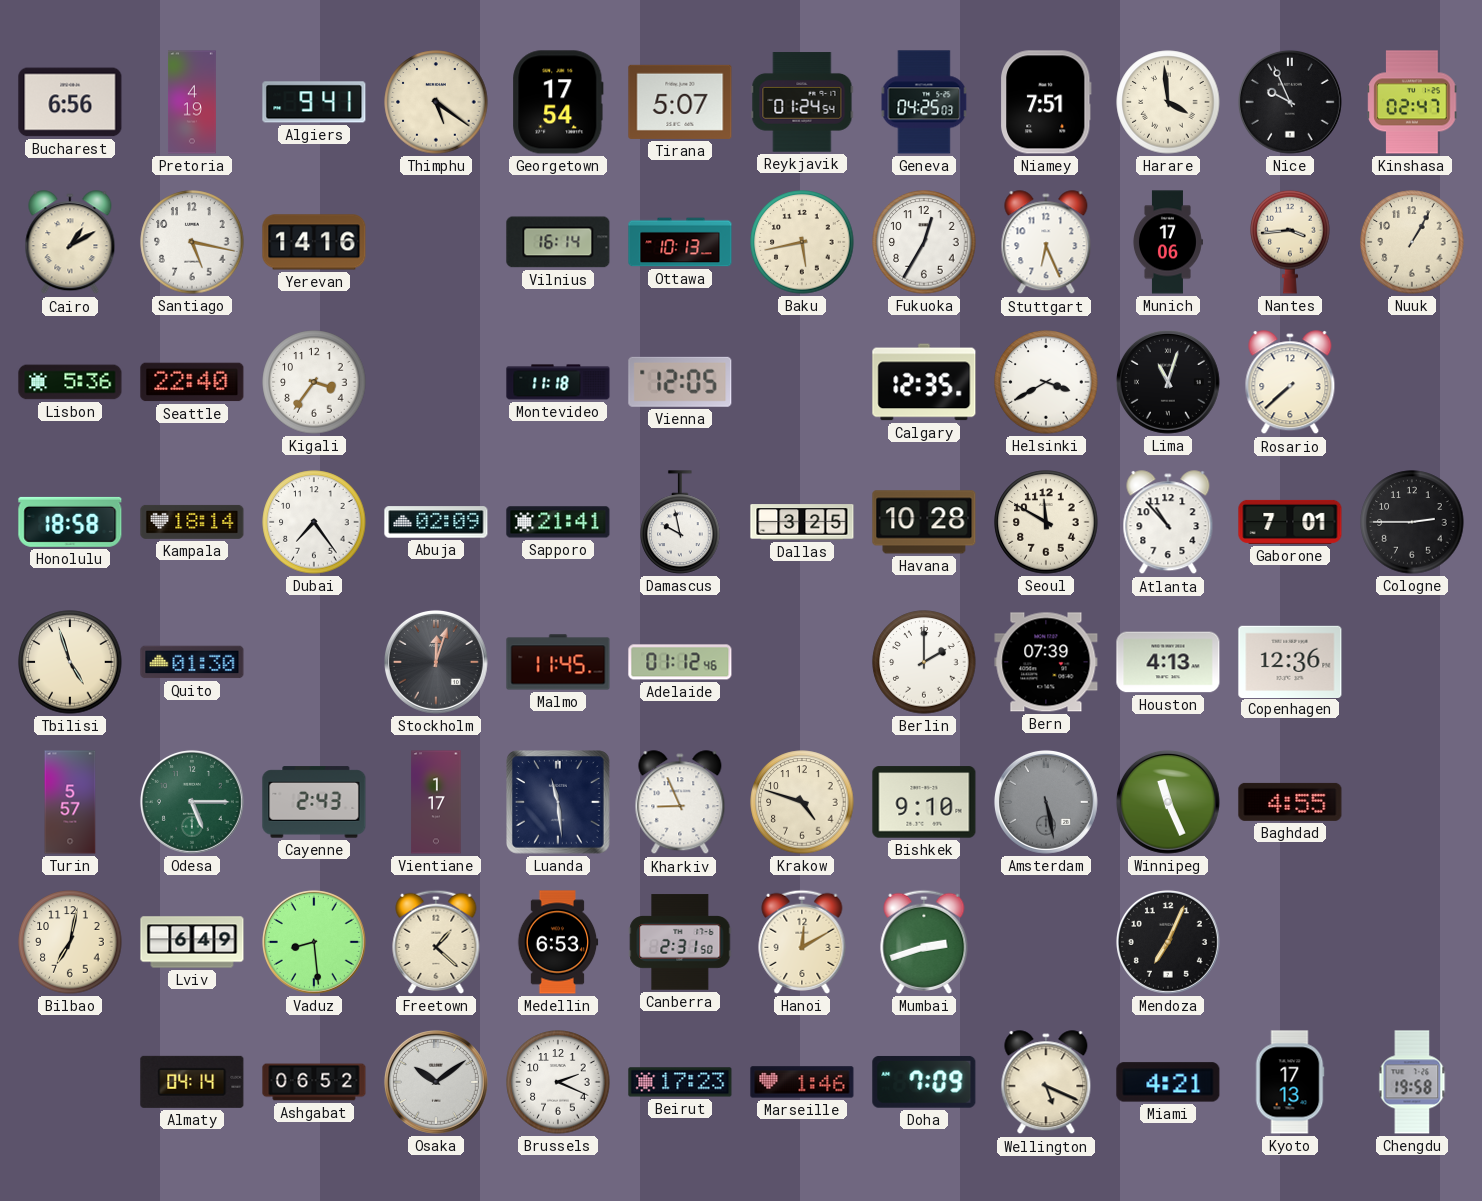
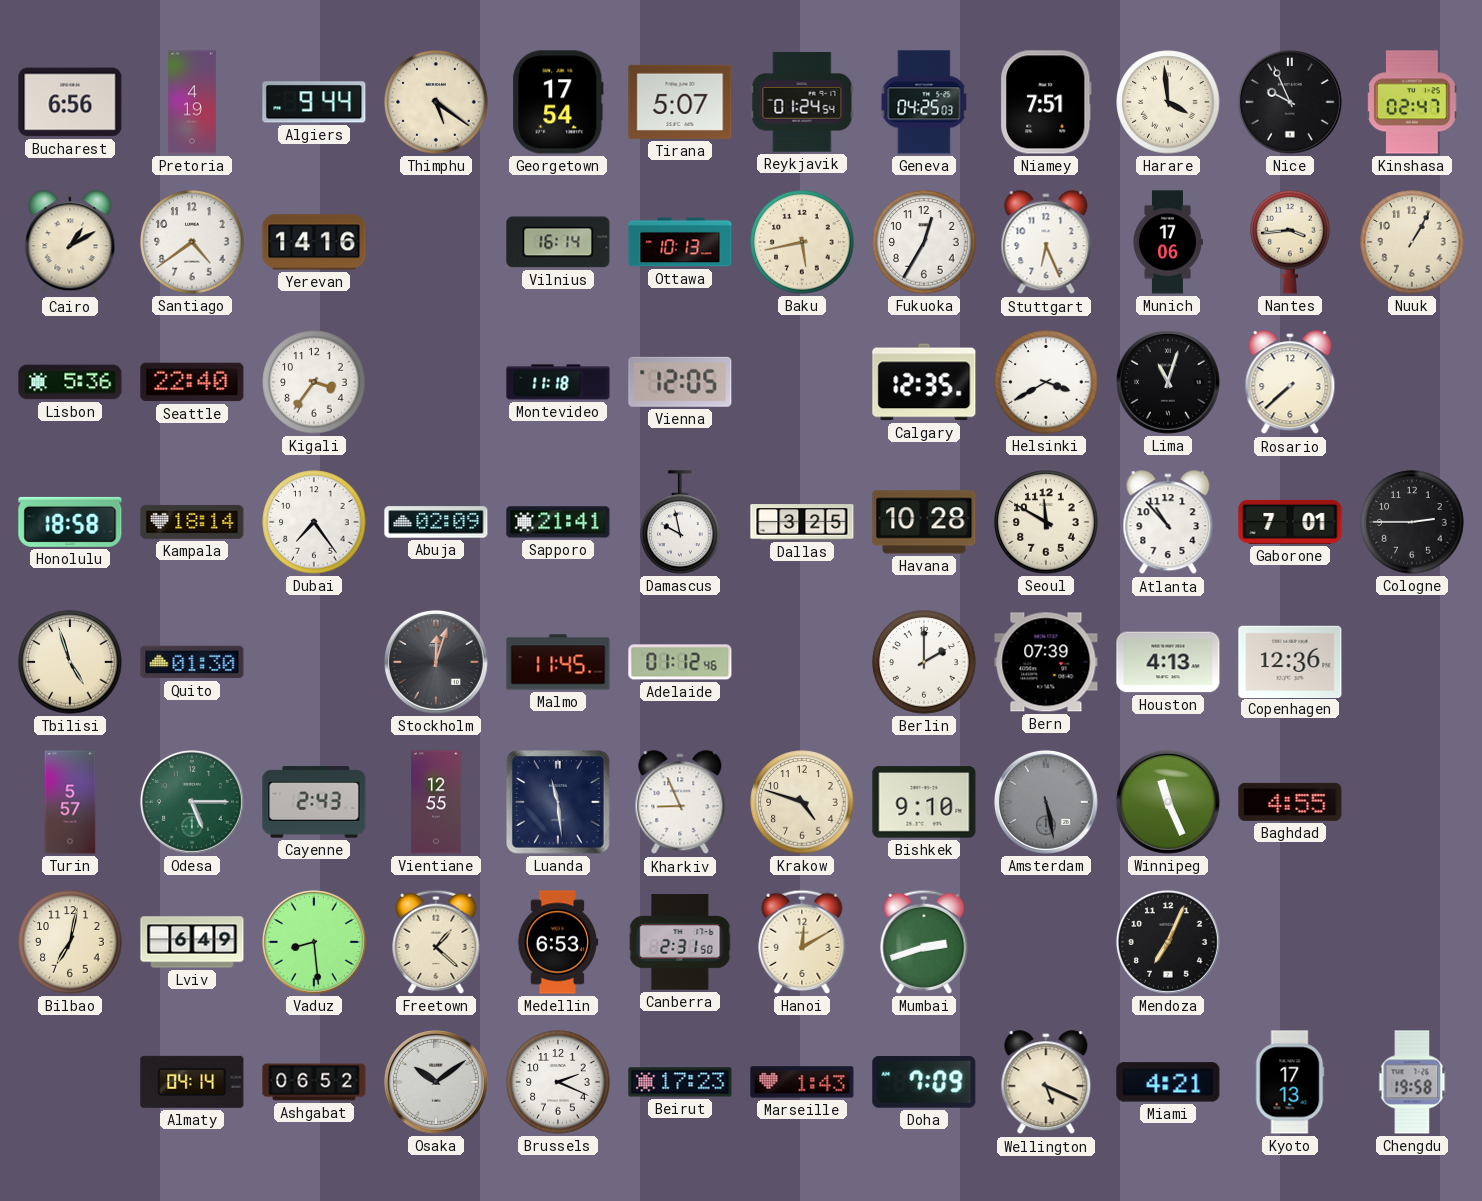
Algiers: 9:41 -> 9:44
Santiago: 5:17 -> 4:39
Vientiane: 1:17 -> 12:55
Marseille: 1:46 -> 1:43
